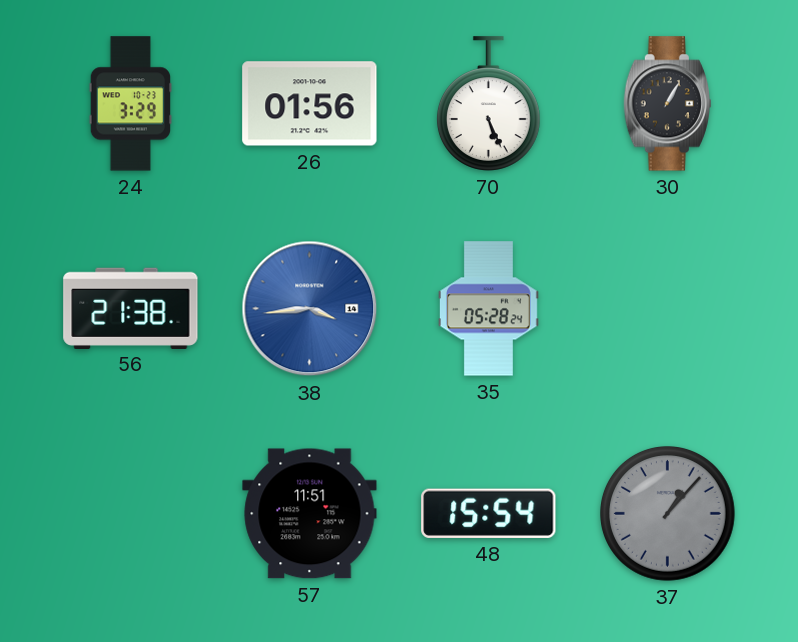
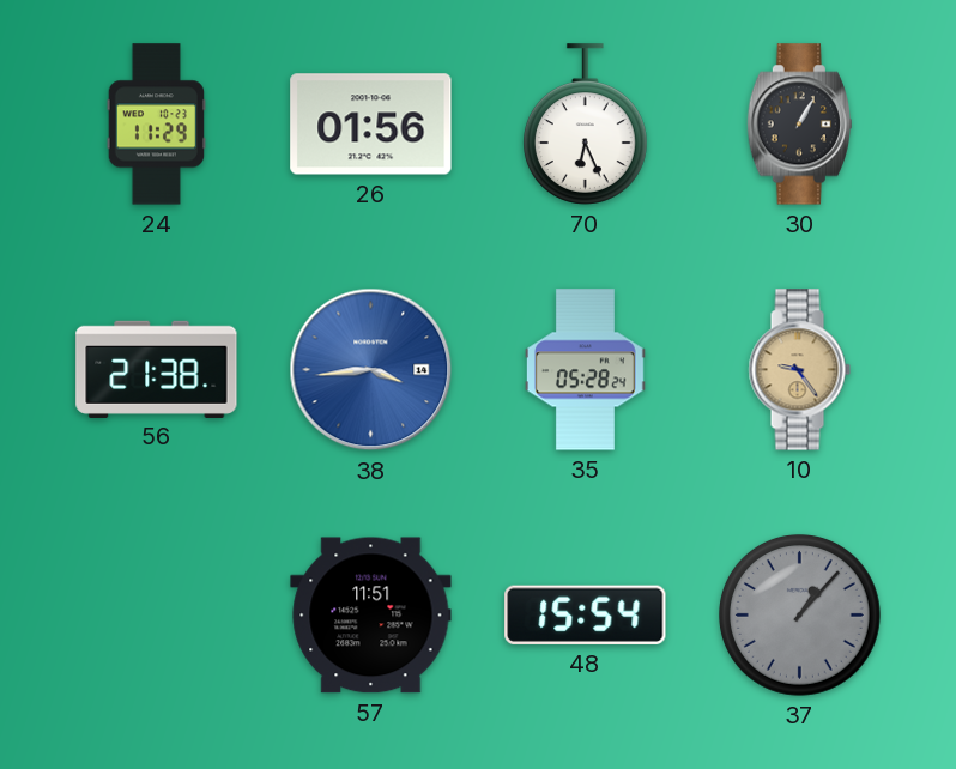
24: 3:29 -> 11:29
70: 5:26 -> 6:26
10: none -> 9:24
